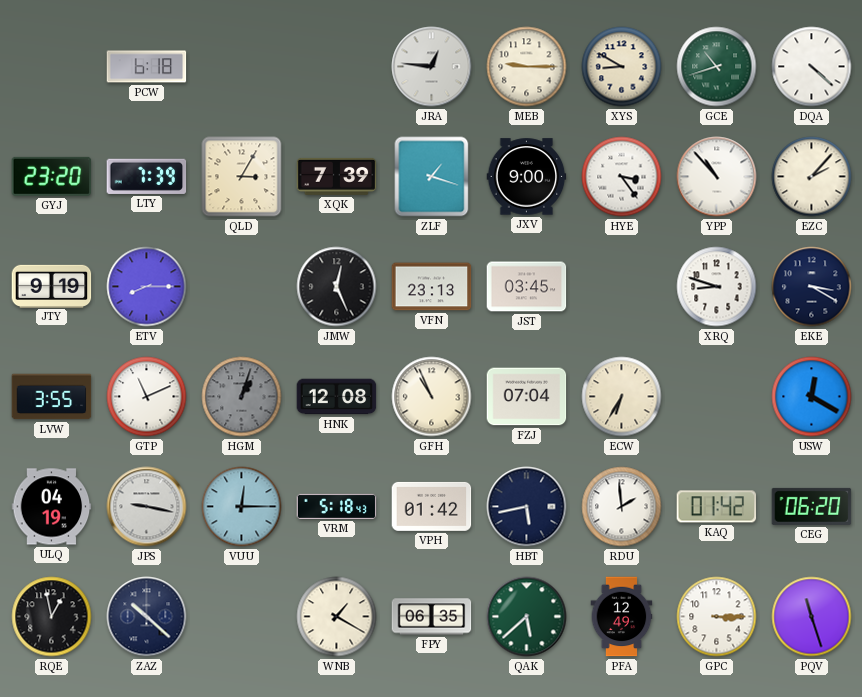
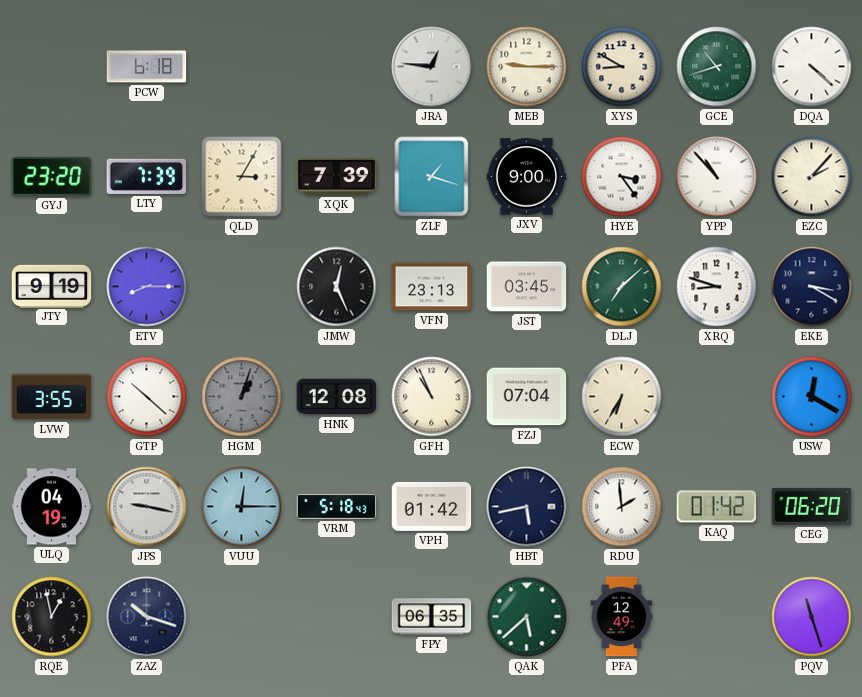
DLJ: none -> 7:08
GTP: 11:11 -> 10:22
ZAZ: 10:22 -> 10:18
WNB: 1:20 -> none
GPC: 3:15 -> none
